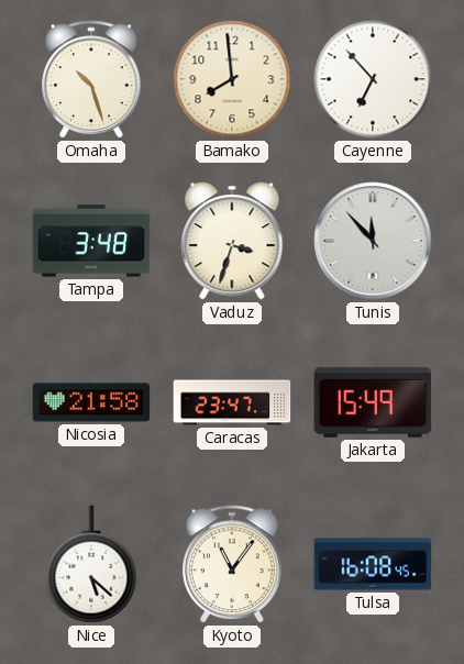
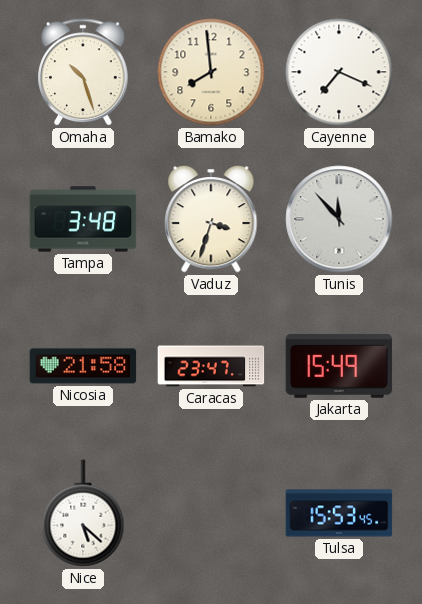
Cayenne: 6:53 -> 7:19
Kyoto: 11:06 -> none
Tulsa: 16:08 -> 15:53
